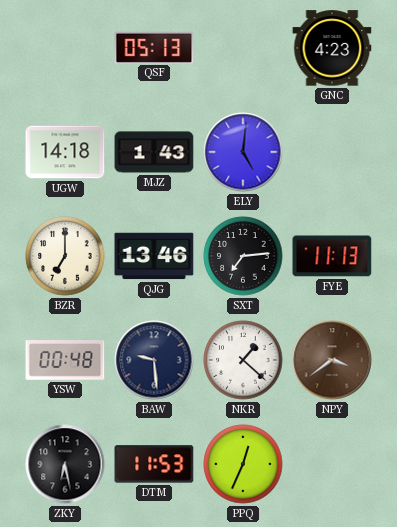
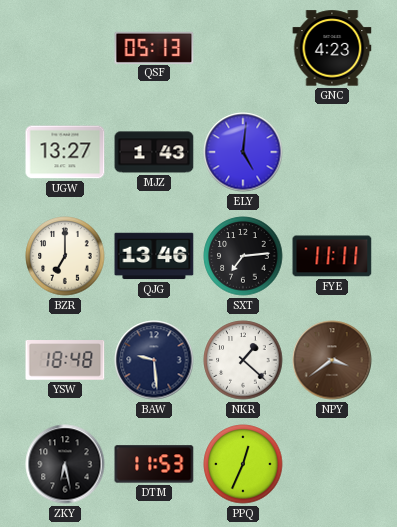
UGW: 14:18 -> 13:27
FYE: 11:13 -> 11:11
YSW: 00:48 -> 18:48
